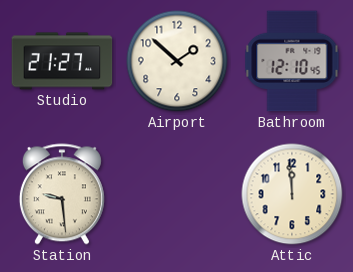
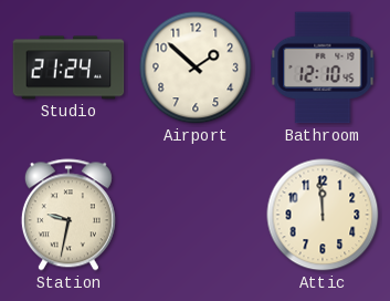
Studio: 21:27 -> 21:24
Station: 9:29 -> 9:32
